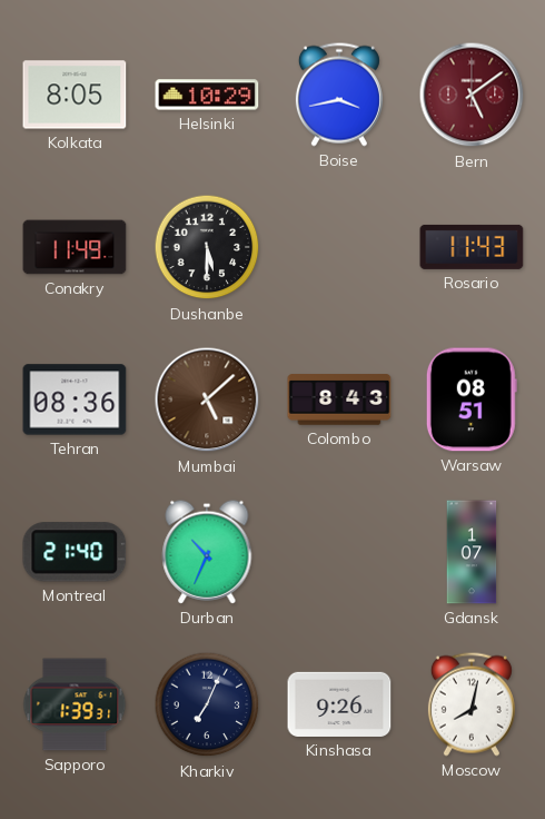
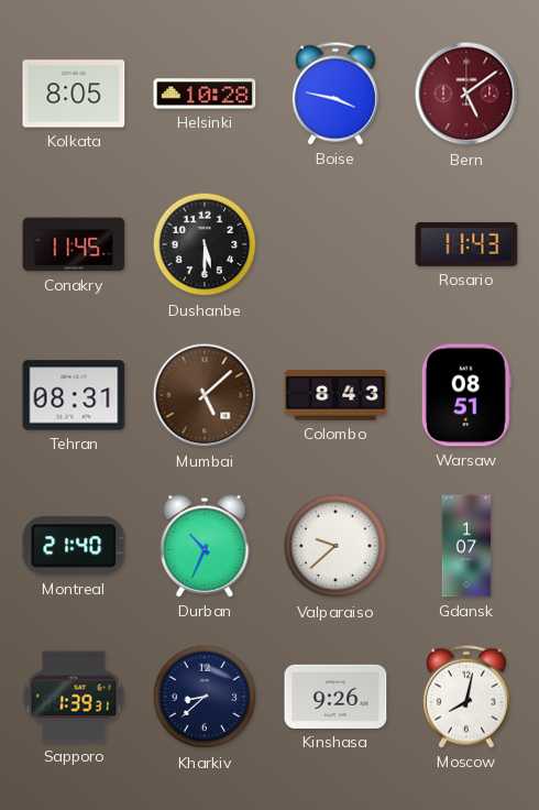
Helsinki: 10:29 -> 10:28
Boise: 3:43 -> 3:47
Conakry: 11:49 -> 11:45
Tehran: 08:36 -> 08:31
Valparaiso: none -> 9:38
Kharkiv: 7:04 -> 8:38
